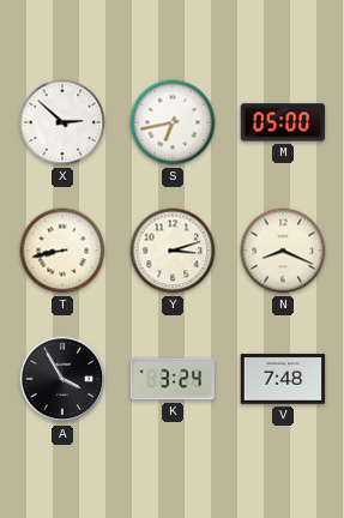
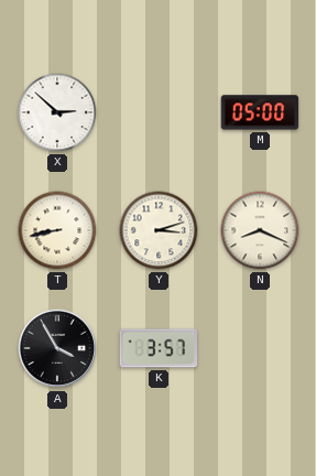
S: 6:43 -> none
K: 3:24 -> 3:57
V: 7:48 -> none
